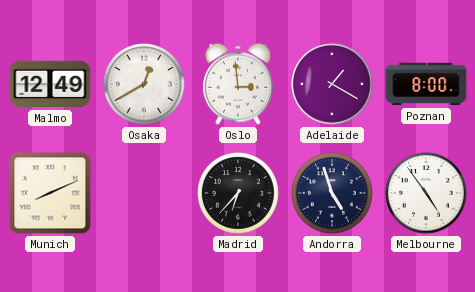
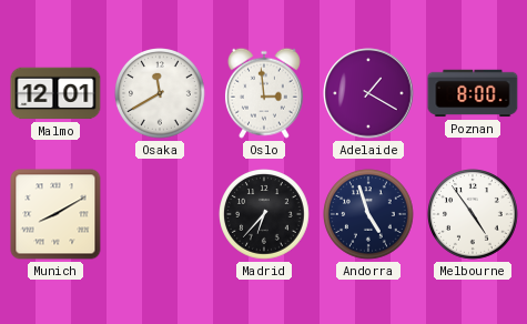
Malmo: 12:49 -> 12:01
Osaka: 12:40 -> 11:40
Munich: 8:11 -> 8:10
